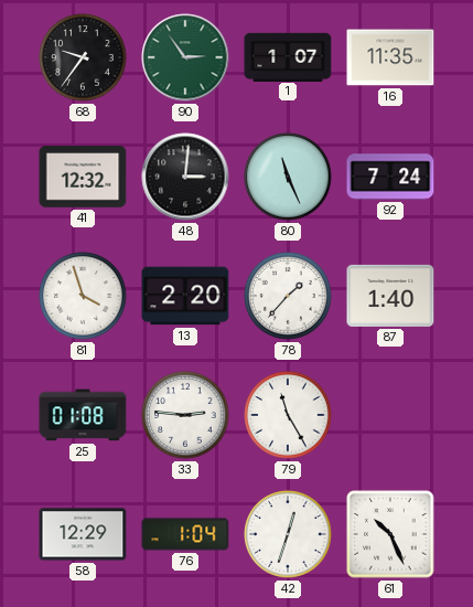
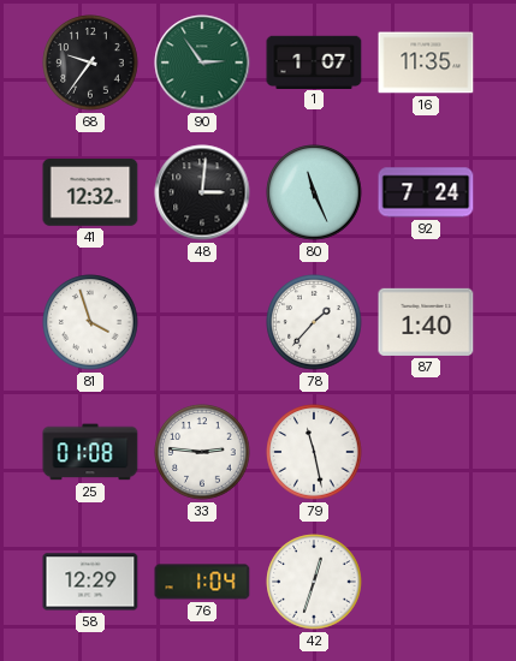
13: 2:20 -> none
79: 11:25 -> 11:28
61: 10:26 -> none
